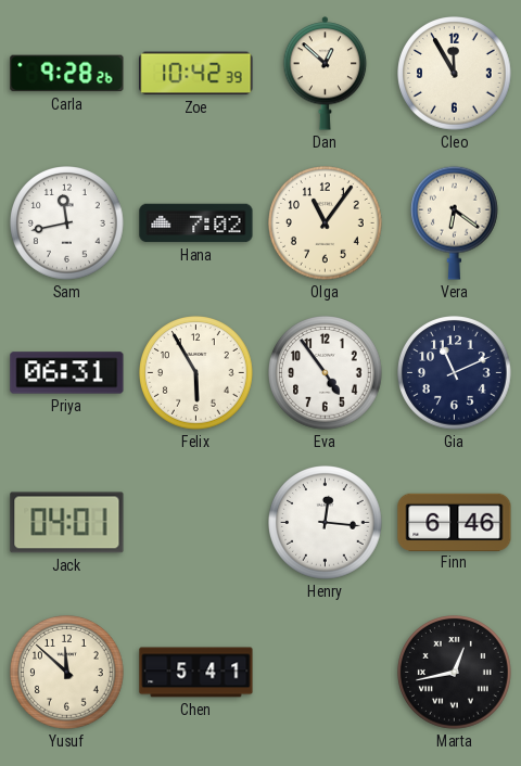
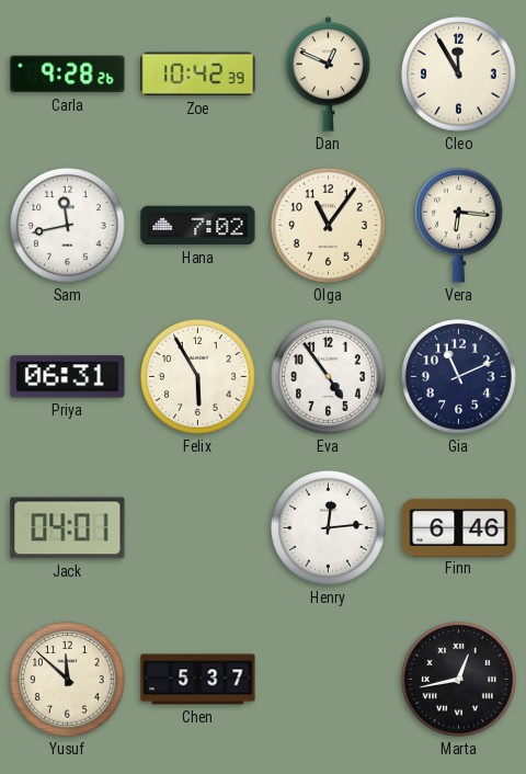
Dan: 12:52 -> 12:49
Vera: 6:21 -> 6:16
Henry: 12:16 -> 12:14
Chen: 5:41 -> 5:37
